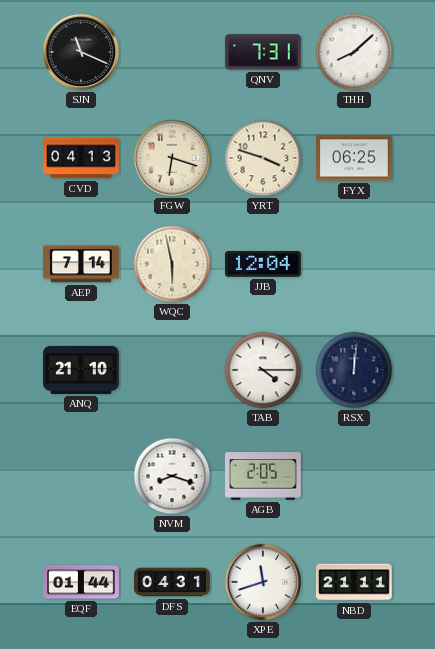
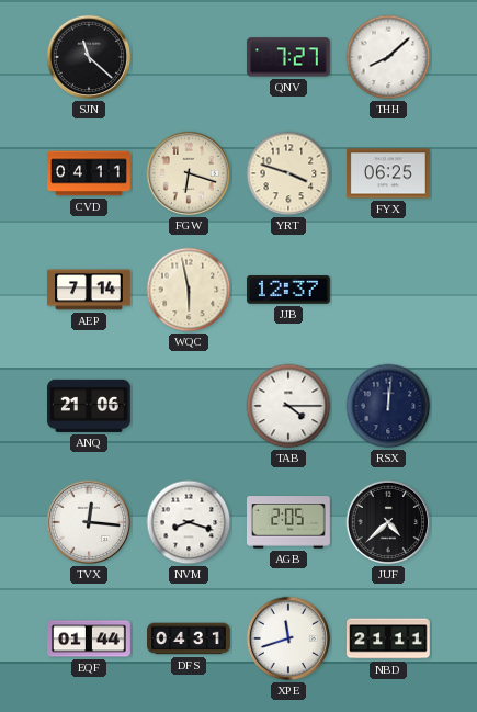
SJN: 11:19 -> 11:22
QNV: 7:31 -> 7:27
CVD: 04:13 -> 04:11
JJB: 12:04 -> 12:37
ANQ: 21:10 -> 21:06
TVX: none -> 12:16
JUF: none -> 4:38
